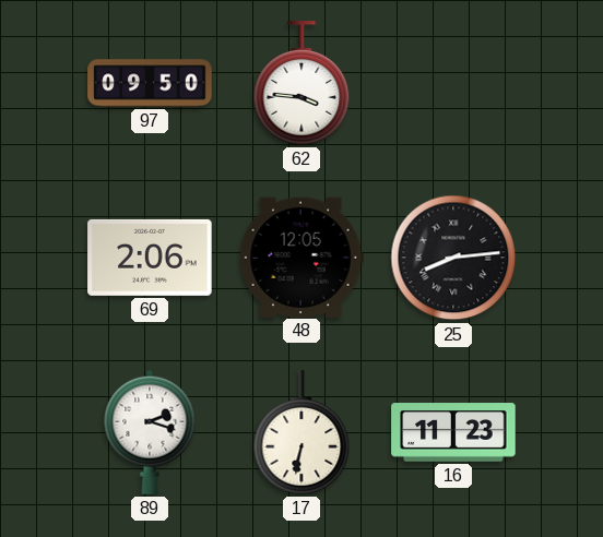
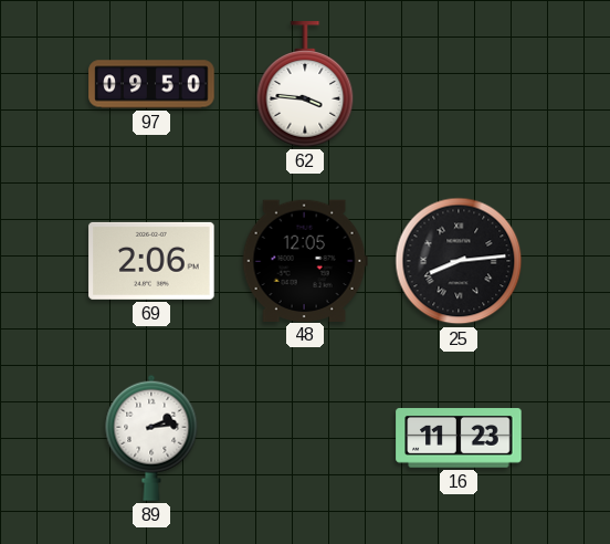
89: 2:18 -> 2:14
17: 6:32 -> none
